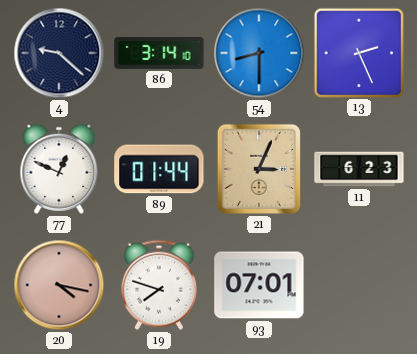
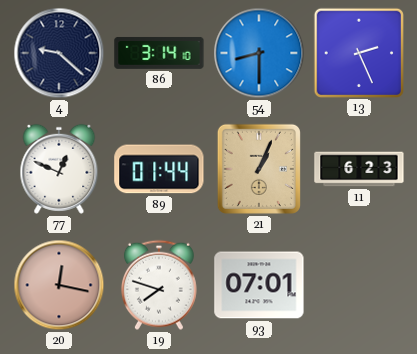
21: 3:04 -> 1:04
20: 4:17 -> 12:17
